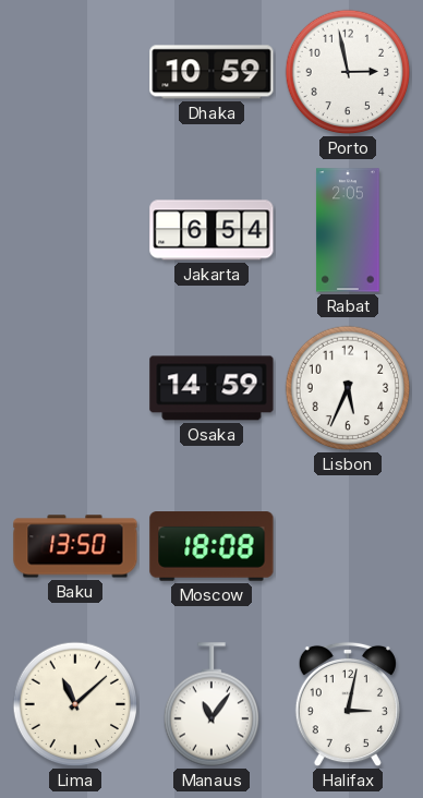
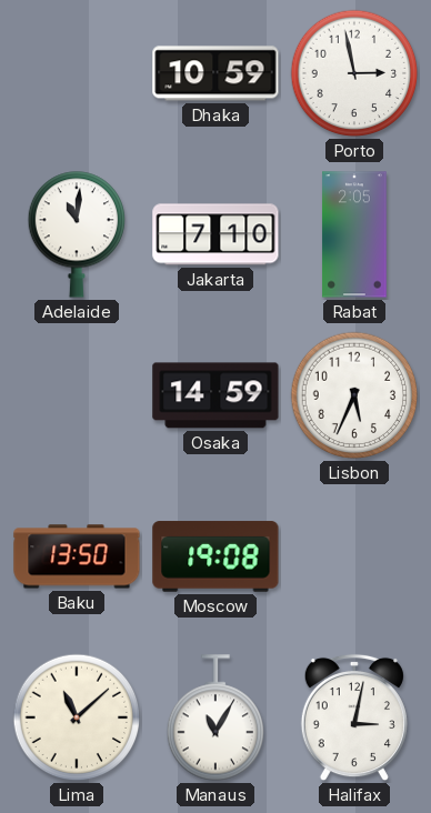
Adelaide: none -> 11:01
Jakarta: 6:54 -> 7:10
Moscow: 18:08 -> 19:08
Manaus: 11:06 -> 11:05
